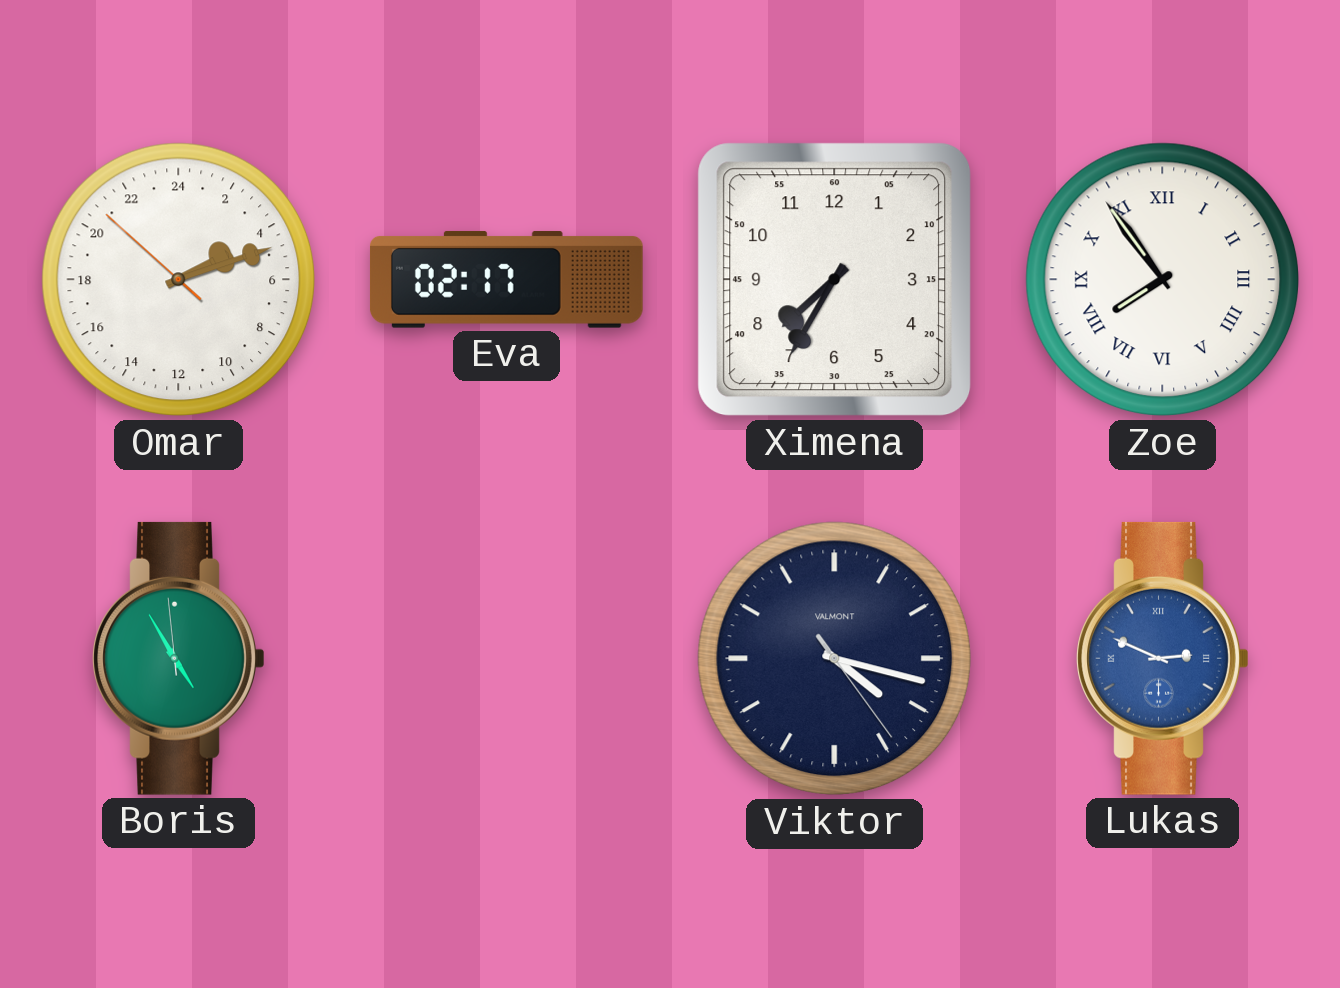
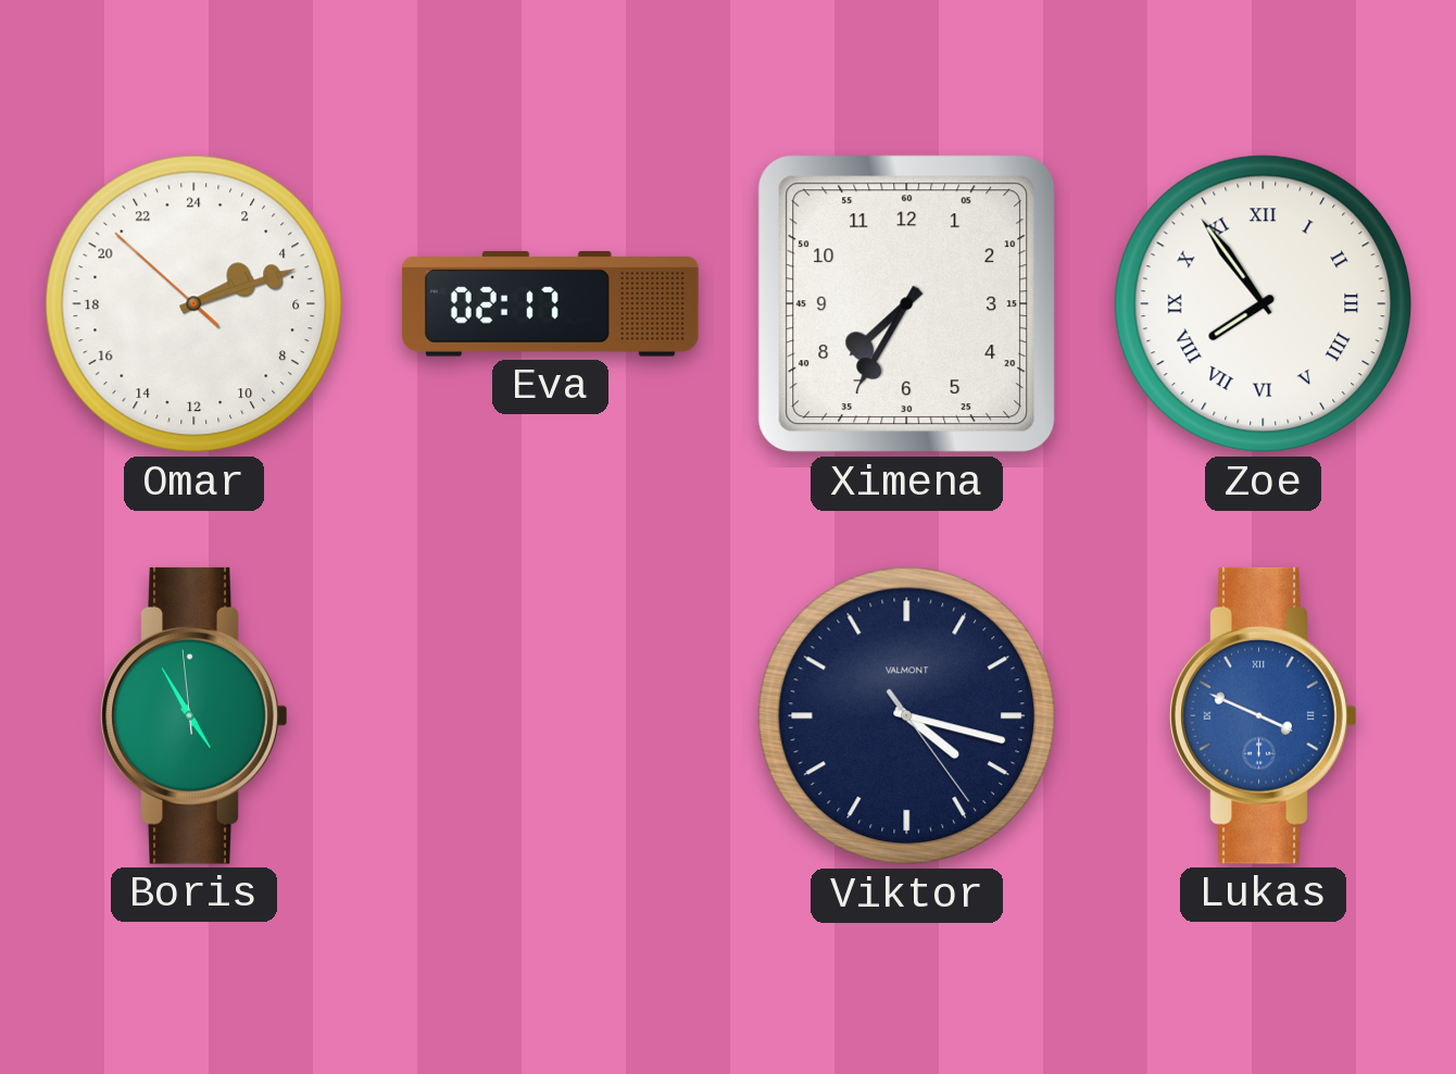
Lukas: 2:49 -> 3:49
